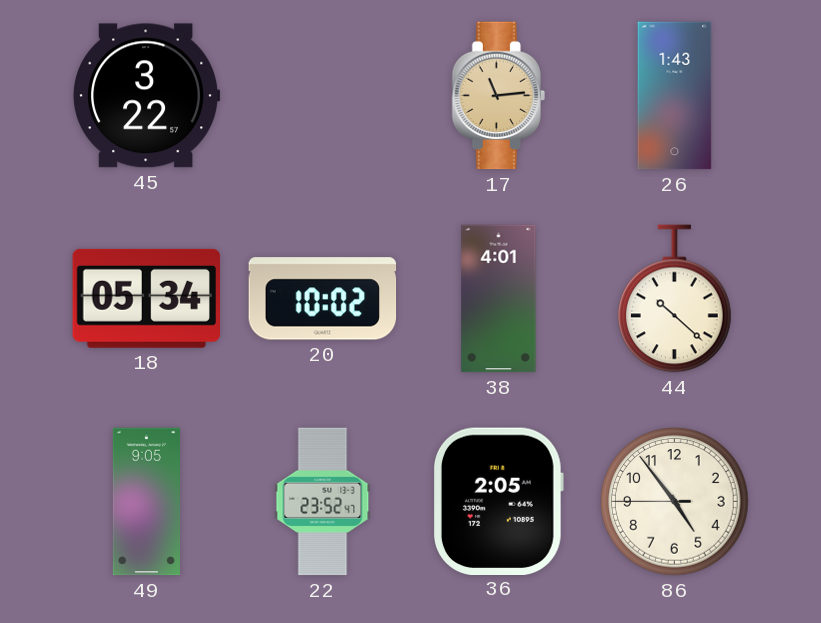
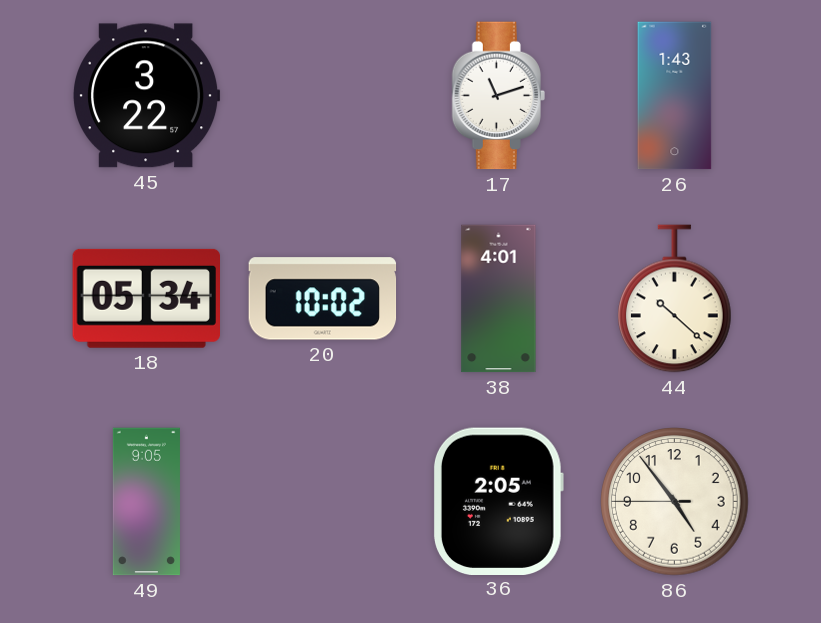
17: 11:14 -> 11:12
17 dial: champagne -> white
22: 23:52 -> none
